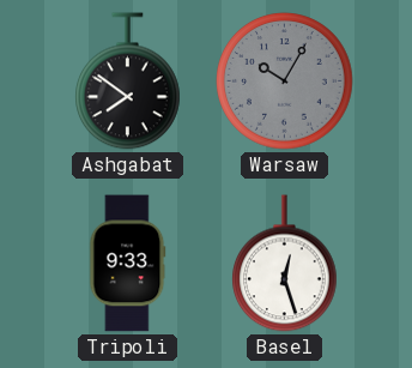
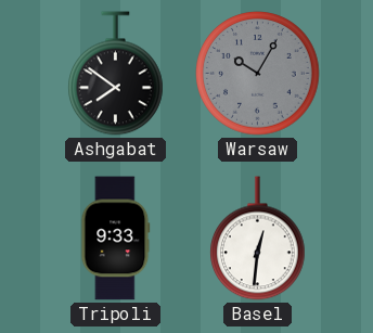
Basel: 12:27 -> 12:31
